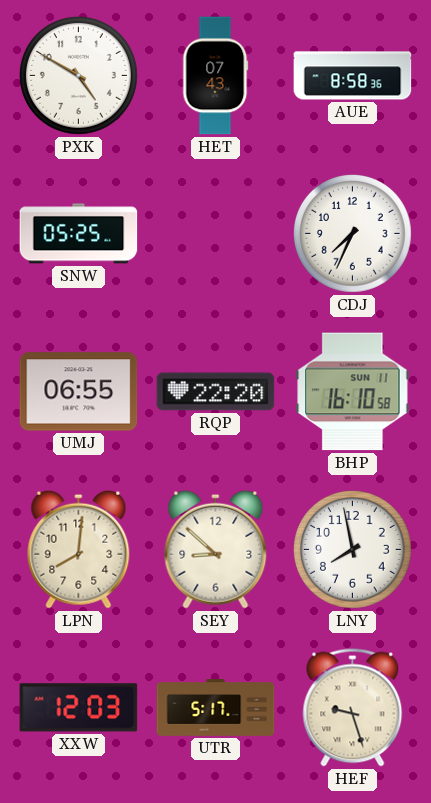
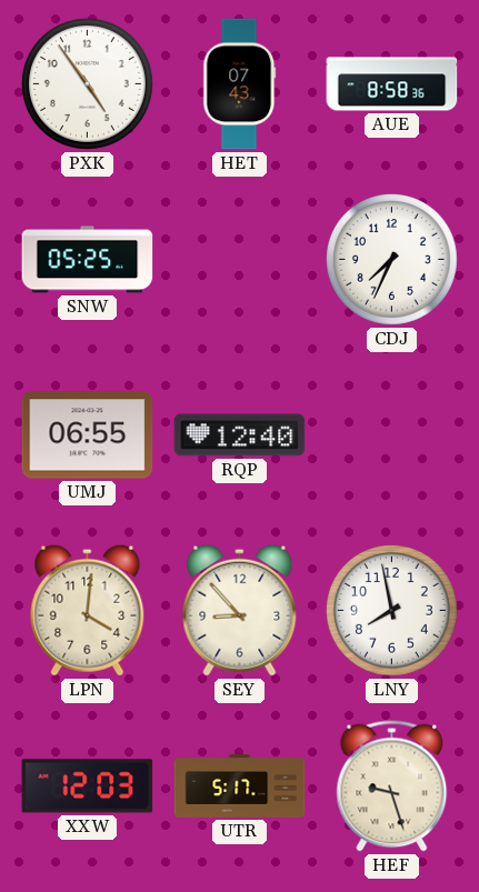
PXK: 4:50 -> 4:54
RQP: 22:20 -> 12:40
BHP: 16:10 -> none
LPN: 8:01 -> 4:01
SEY: 8:52 -> 8:53
